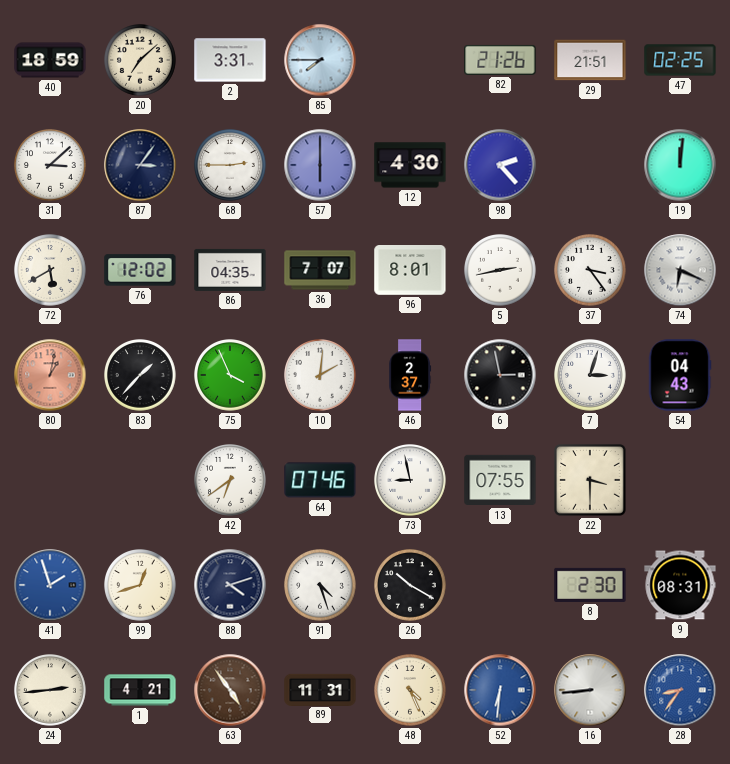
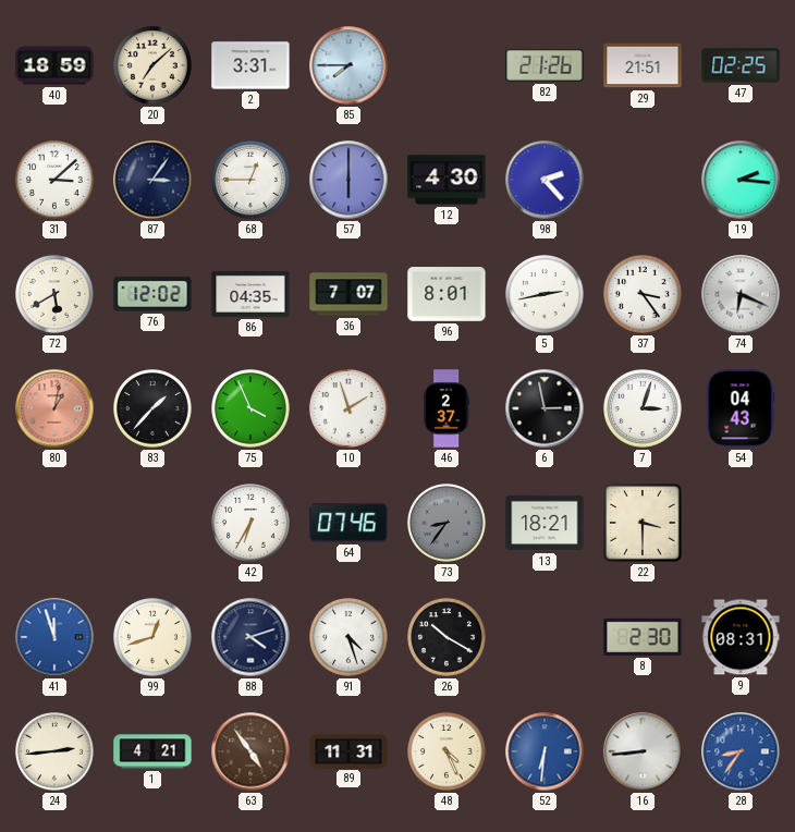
68: 2:45 -> 12:45
19: 12:01 -> 2:16
10: 2:01 -> 1:57
42: 6:39 -> 6:35
73: 8:58 -> 8:36
73 dial: white -> grey
13: 07:55 -> 18:21
41: 1:57 -> 11:57
